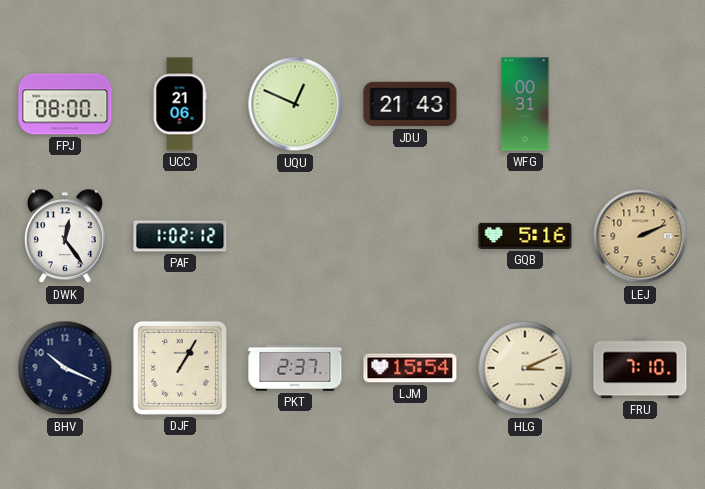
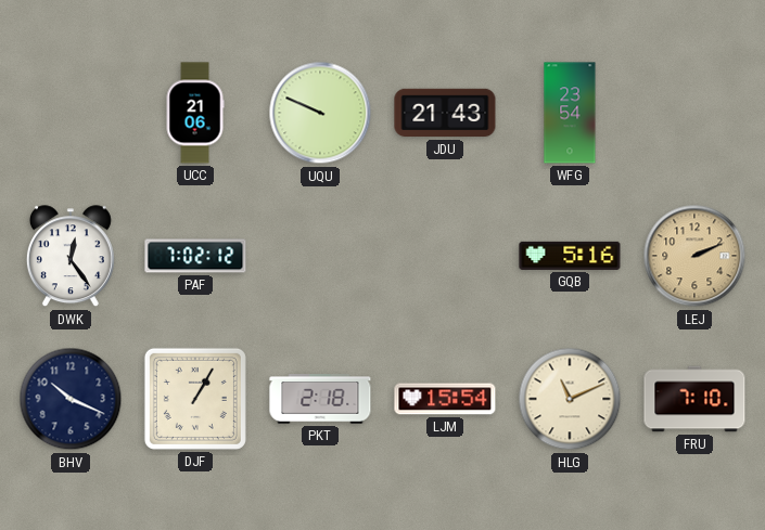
FPJ: 08:00 -> none
UQU: 12:49 -> 9:49
WFG: 00:31 -> 23:54
PAF: 1:02 -> 7:02
PKT: 2:37 -> 2:18
HLG: 3:11 -> 11:11
